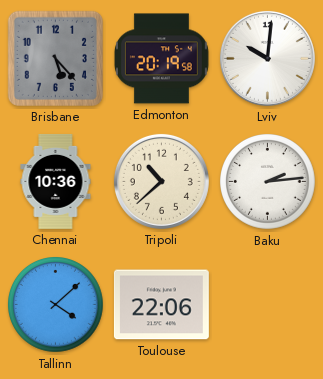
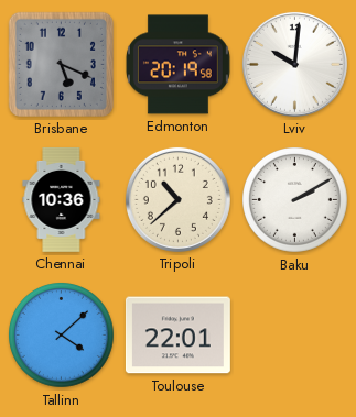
Brisbane: 5:23 -> 5:19
Baku: 2:14 -> 2:10
Toulouse: 22:06 -> 22:01
